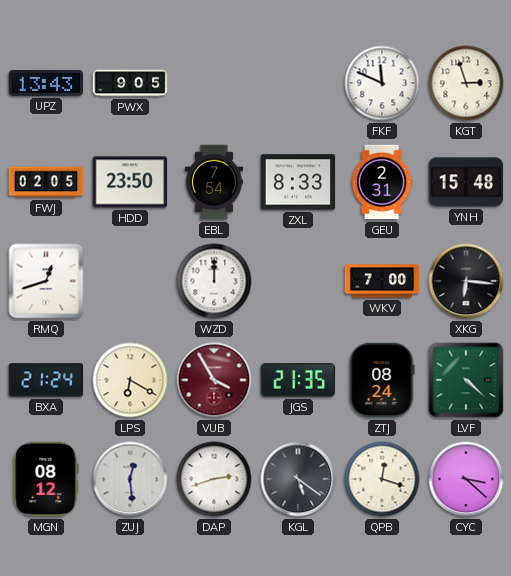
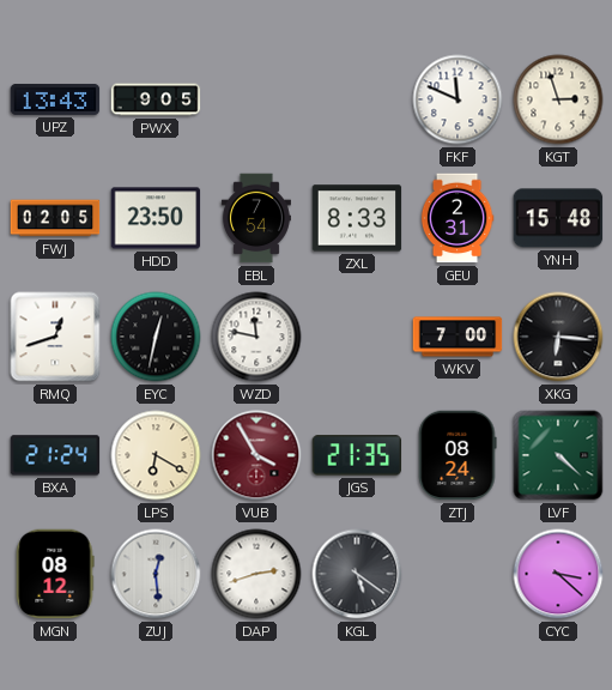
EYC: none -> 12:32
WZD: 12:00 -> 11:47
QPB: 12:18 -> none
